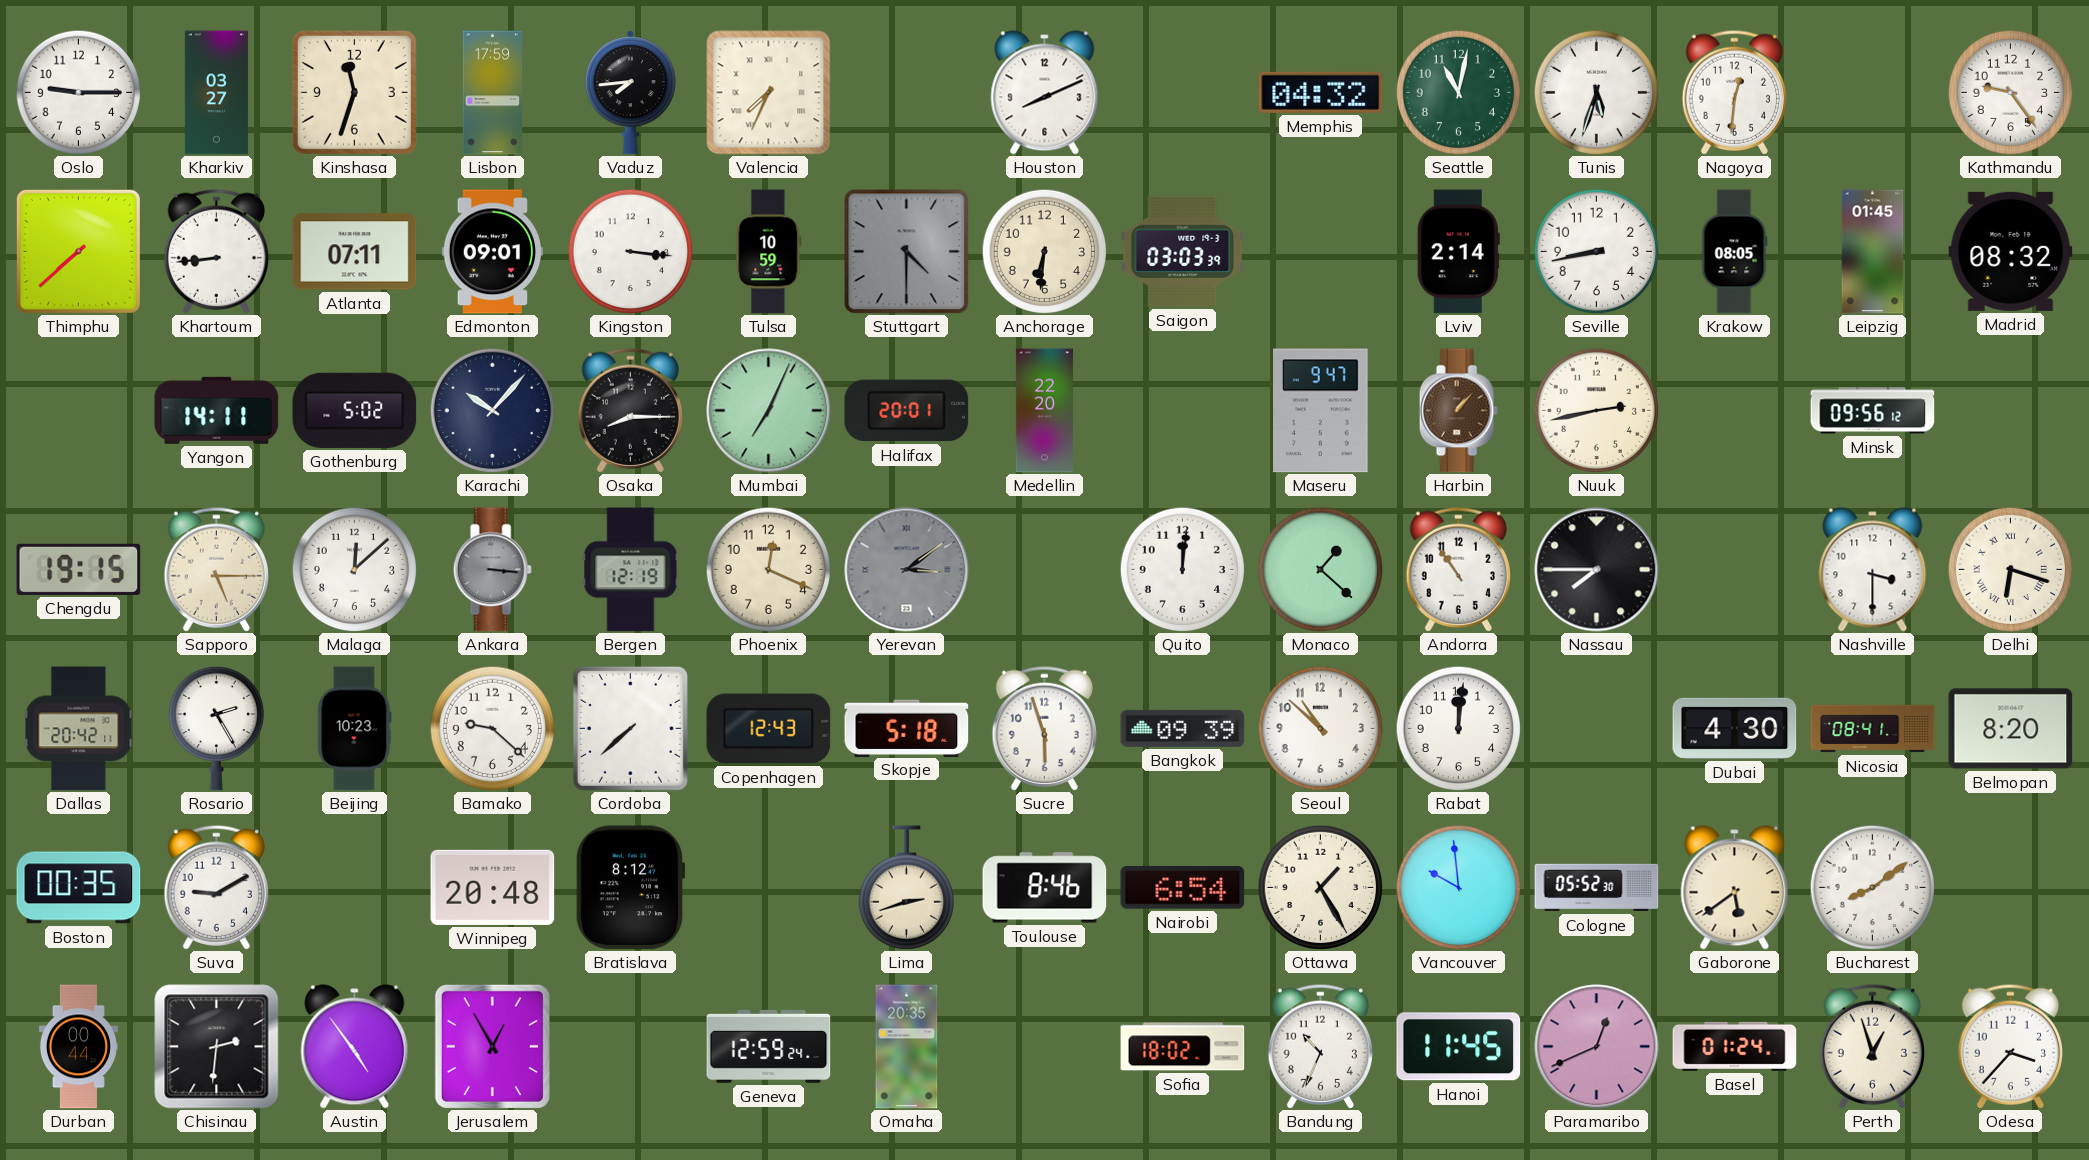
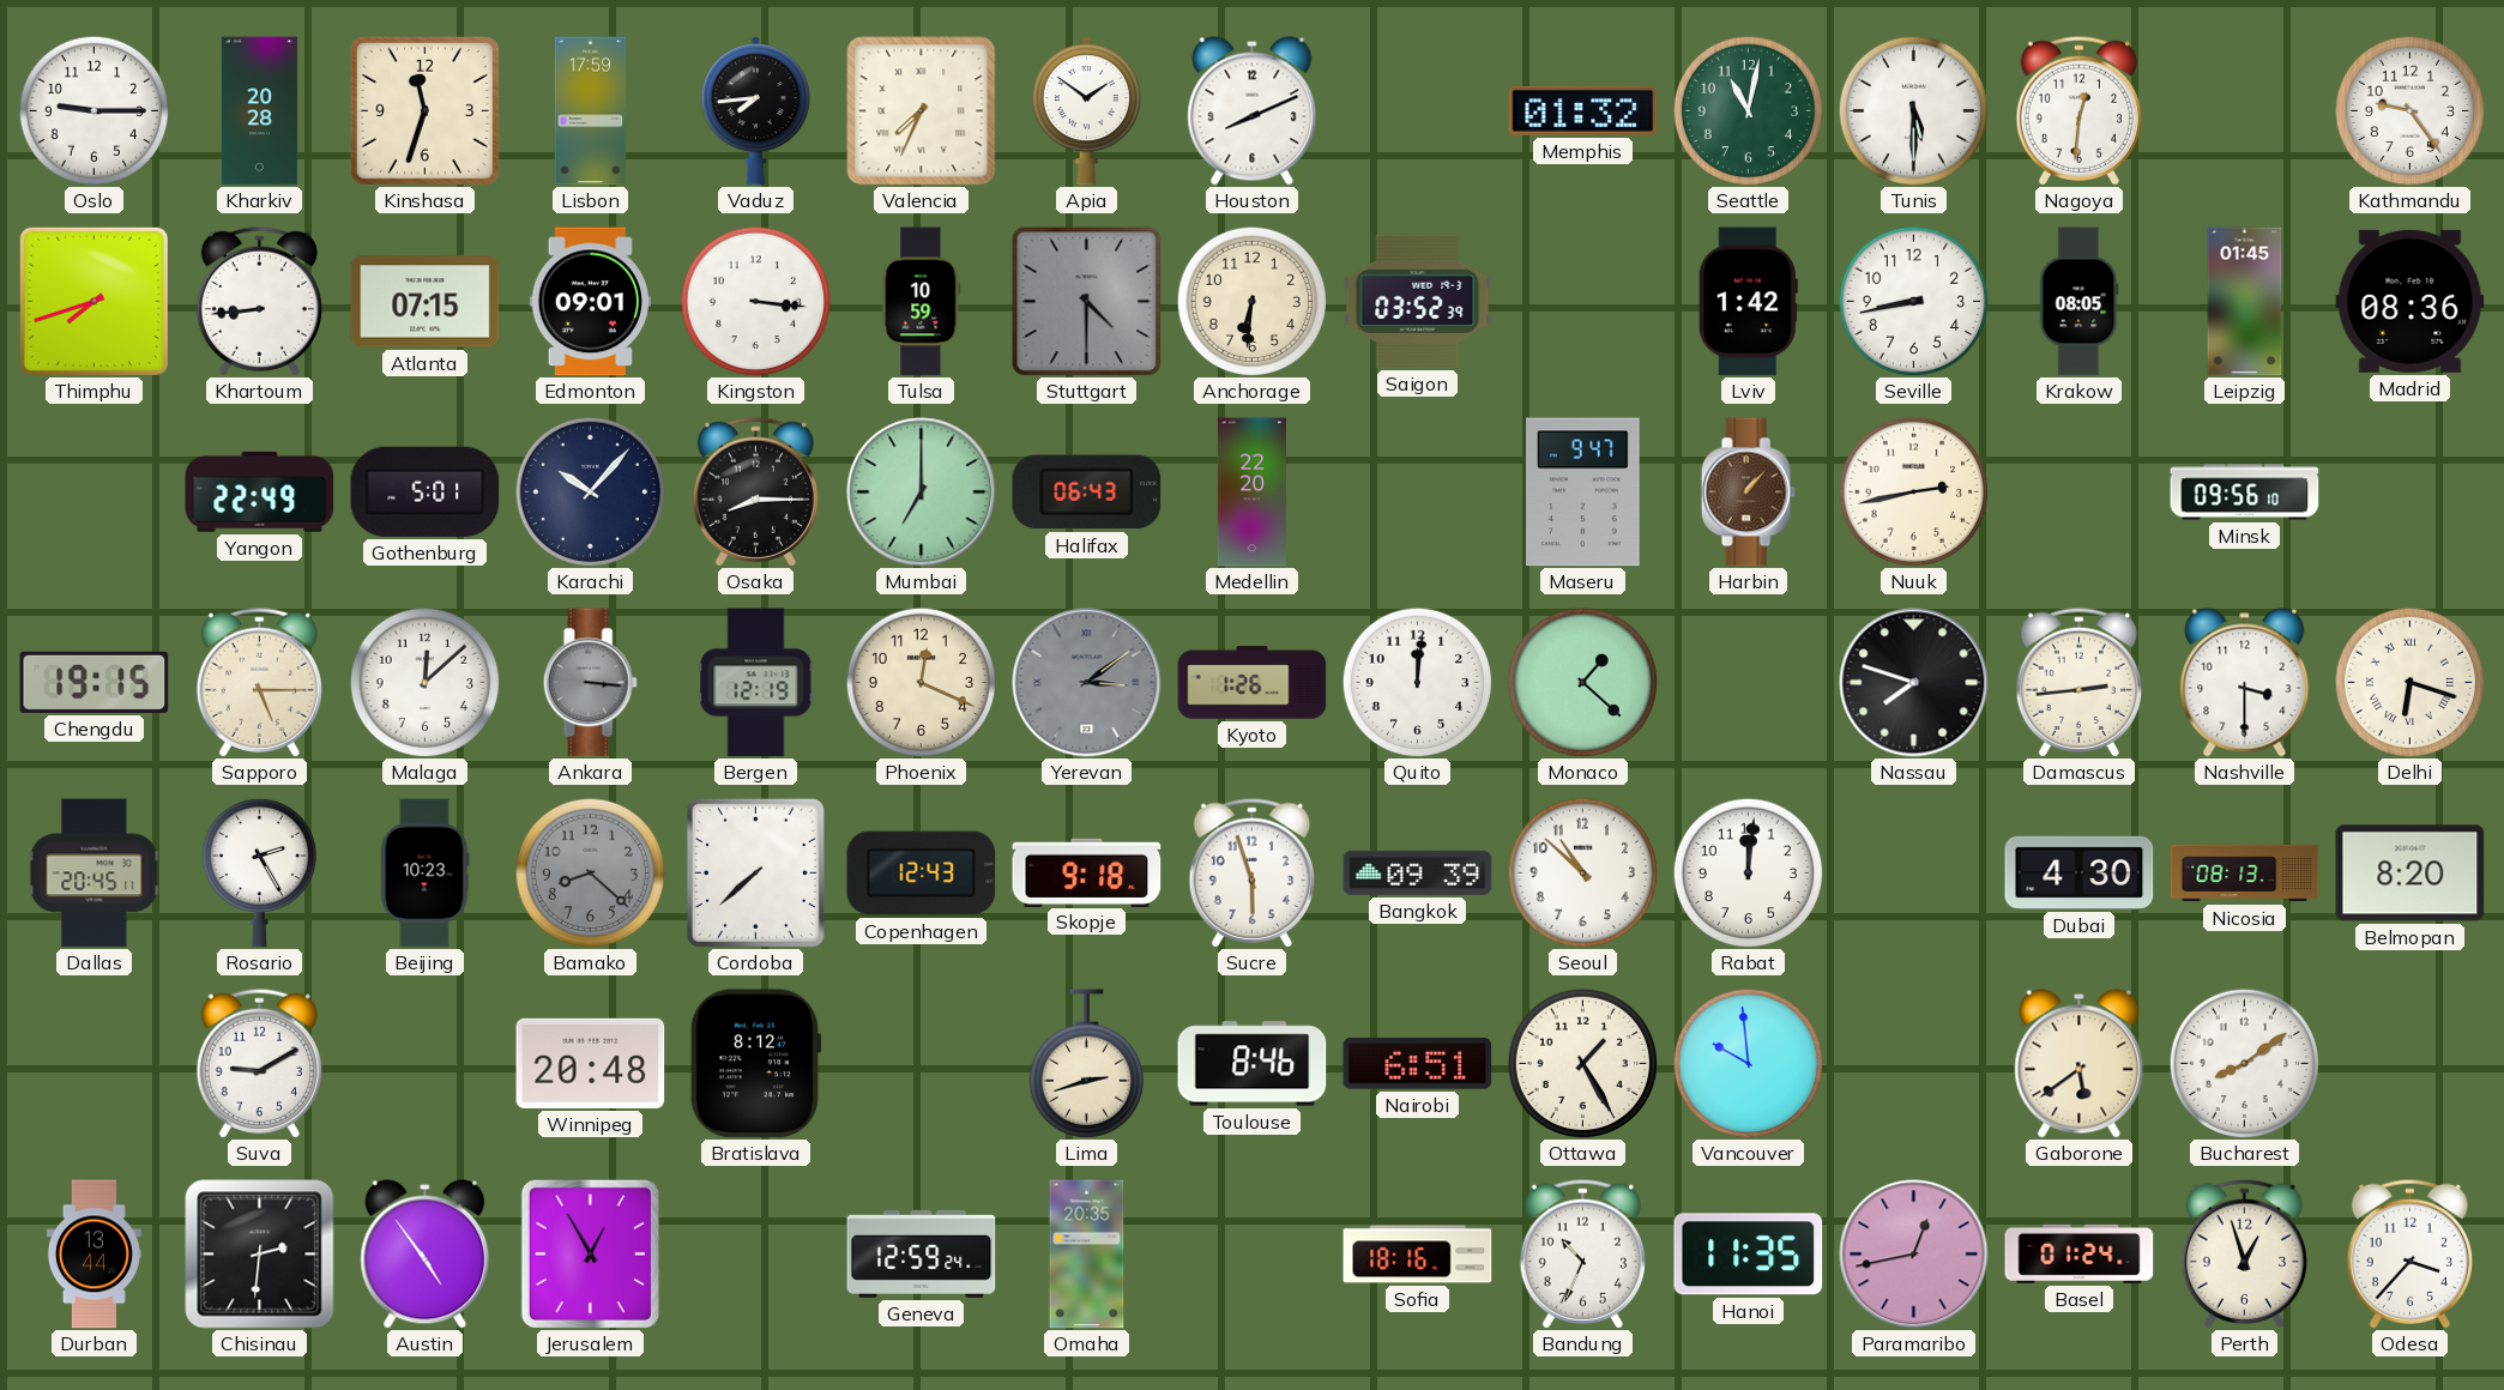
Kharkiv: 03:27 -> 20:28
Apia: none -> 1:51
Memphis: 04:32 -> 01:32
Tunis: 5:33 -> 5:30
Thimphu: 7:38 -> 7:42
Atlanta: 07:11 -> 07:15
Saigon: 03:03 -> 03:52
Lviv: 2:14 -> 1:42
Madrid: 08:32 -> 08:36
Yangon: 14:11 -> 22:49
Gothenburg: 5:02 -> 5:01
Mumbai: 7:04 -> 7:00
Halifax: 20:01 -> 06:43
Minsk: 09:56:12 -> 09:56:10
Kyoto: none -> 1:26
Andorra: 10:54 -> none
Nassau: 7:45 -> 7:48
Damascus: none -> 2:44
Dallas: 20:42 -> 20:45
Bamako: 9:22 -> 8:22
Bamako dial: white -> grey
Skopje: 5:18 -> 9:18
Nicosia: 08:41 -> 08:13
Boston: 00:35 -> none
Nairobi: 6:54 -> 6:51
Cologne: 05:52 -> none
Durban: 00:44 -> 13:44
Sofia: 18:02 -> 18:16
Hanoi: 11:45 -> 11:35
Paramaribo: 12:41 -> 12:43
